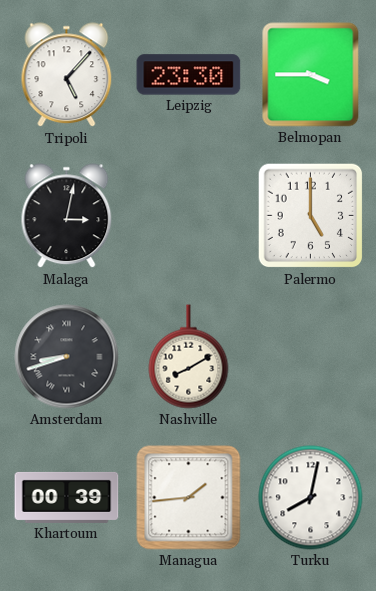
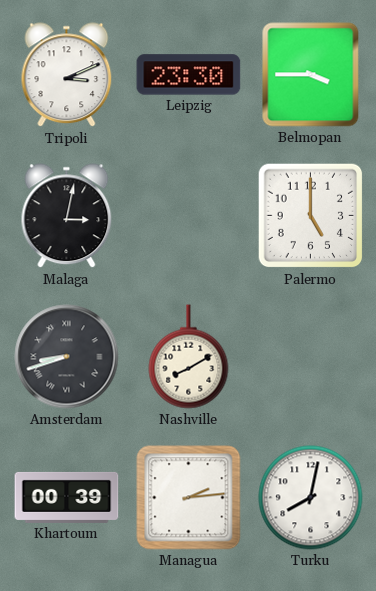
Tripoli: 5:07 -> 3:11
Managua: 1:44 -> 2:14
